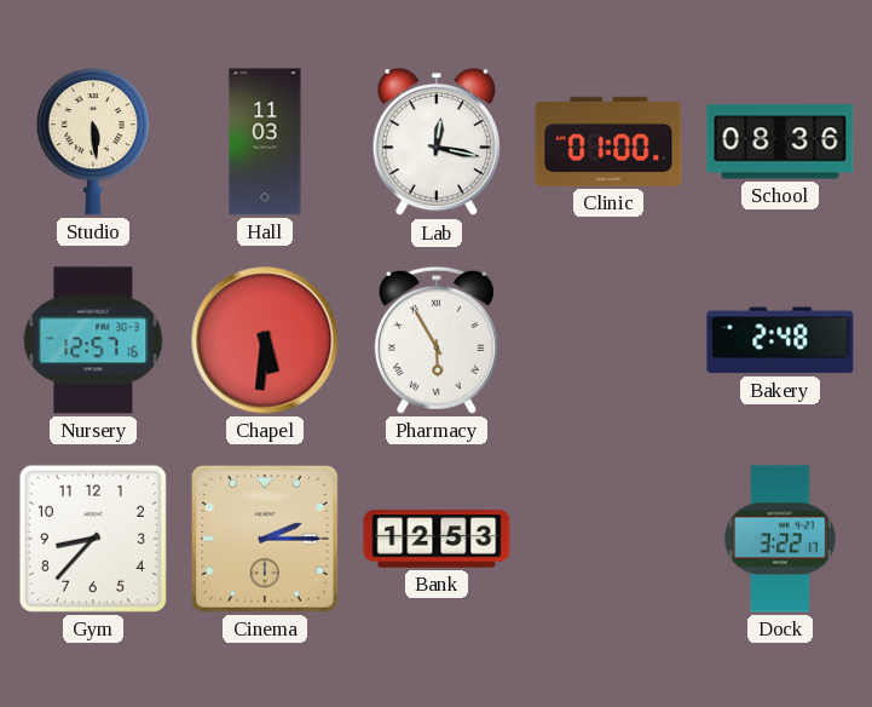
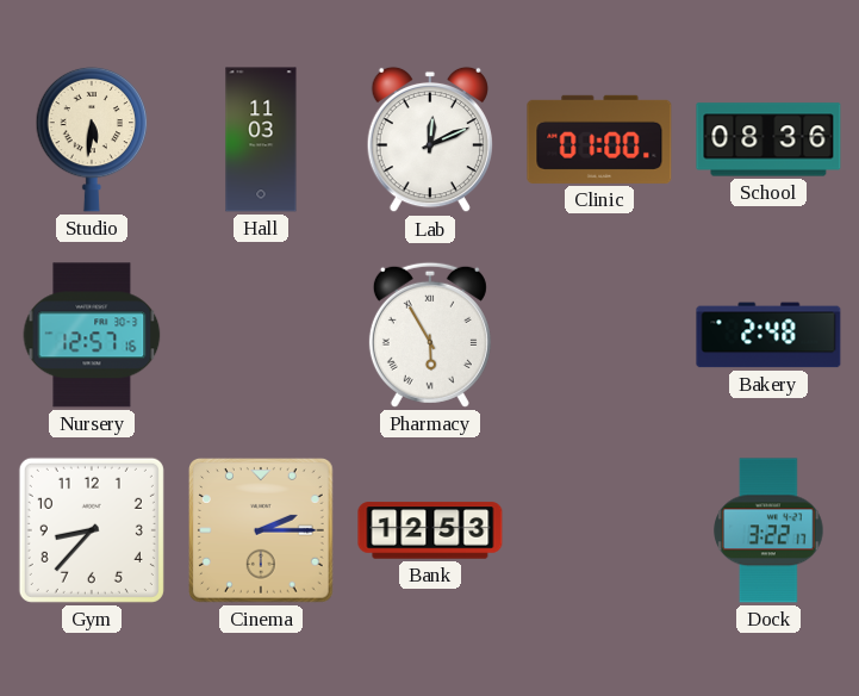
Studio: 5:29 -> 5:31
Lab: 12:17 -> 12:11
Chapel: 5:31 -> none
